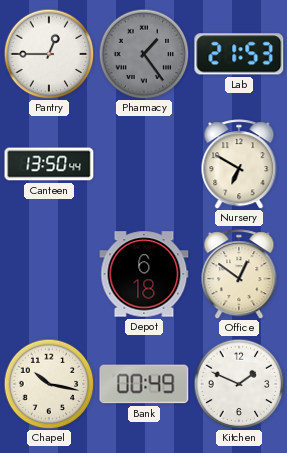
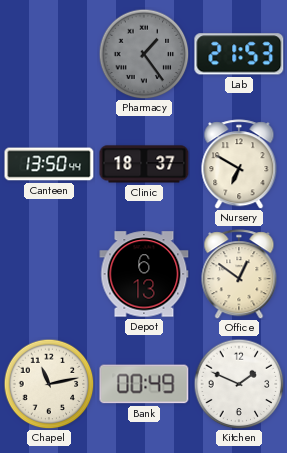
Pantry: 12:45 -> none
Clinic: none -> 18:37
Depot: 6:18 -> 6:13
Chapel: 10:17 -> 11:13
